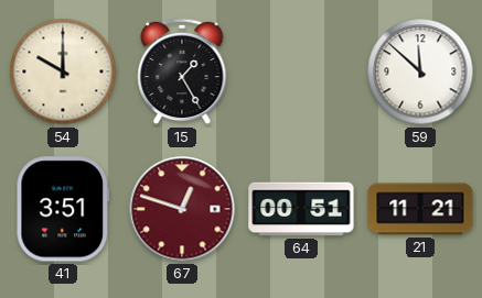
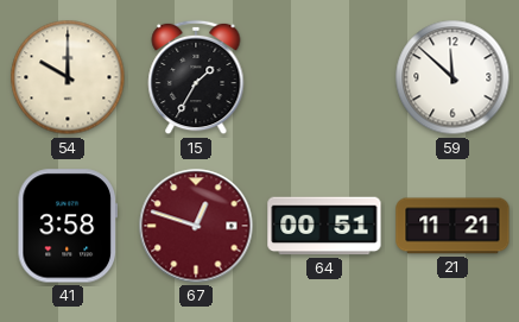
15: 1:25 -> 1:35
41: 3:51 -> 3:58
